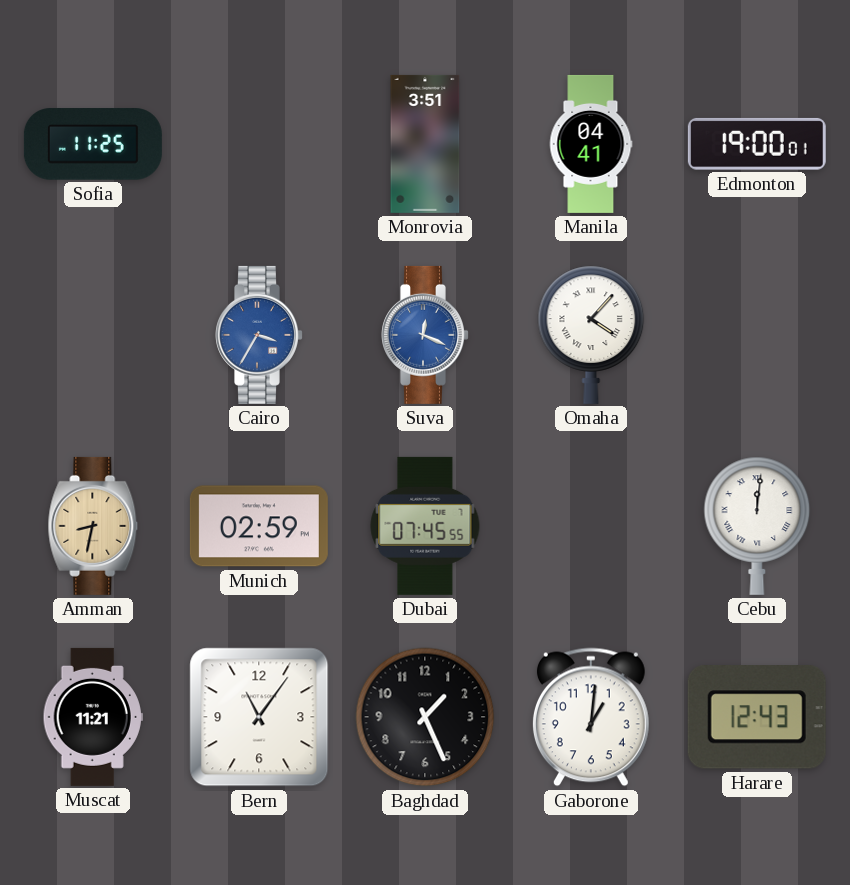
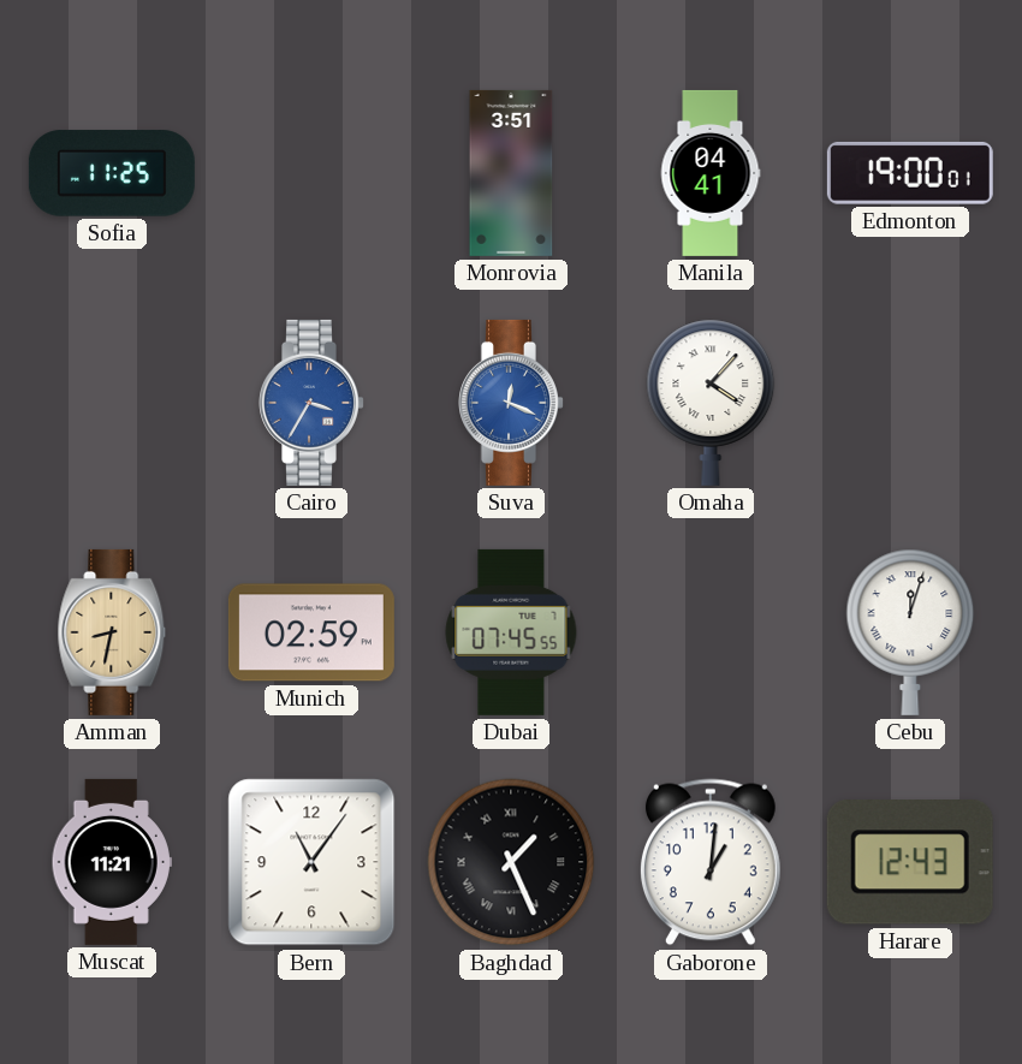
Cebu: 12:01 -> 12:03
Baghdad numerals: Arabic -> Roman
